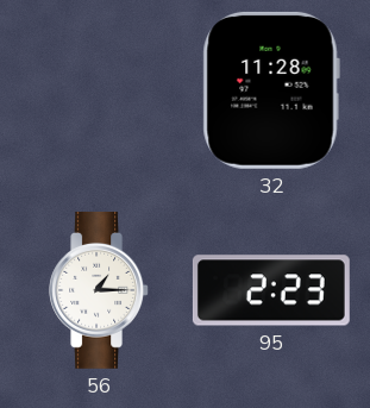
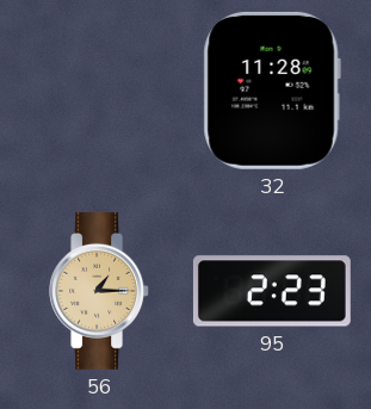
56 dial: white -> champagne
